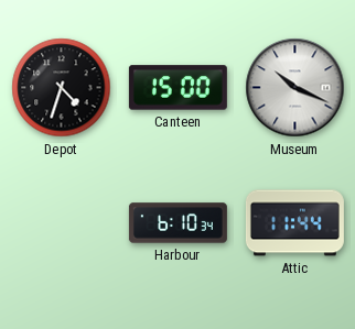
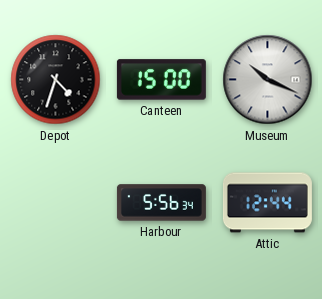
Harbour: 6:10 -> 5:56
Attic: 11:44 -> 12:44
